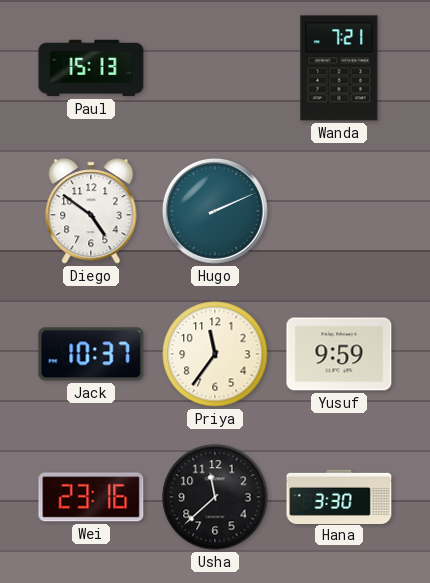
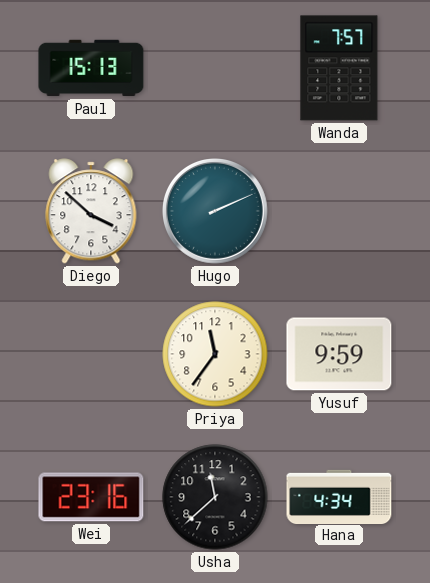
Wanda: 7:21 -> 7:57
Diego: 4:51 -> 3:52
Jack: 10:37 -> none
Hana: 3:30 -> 4:34
